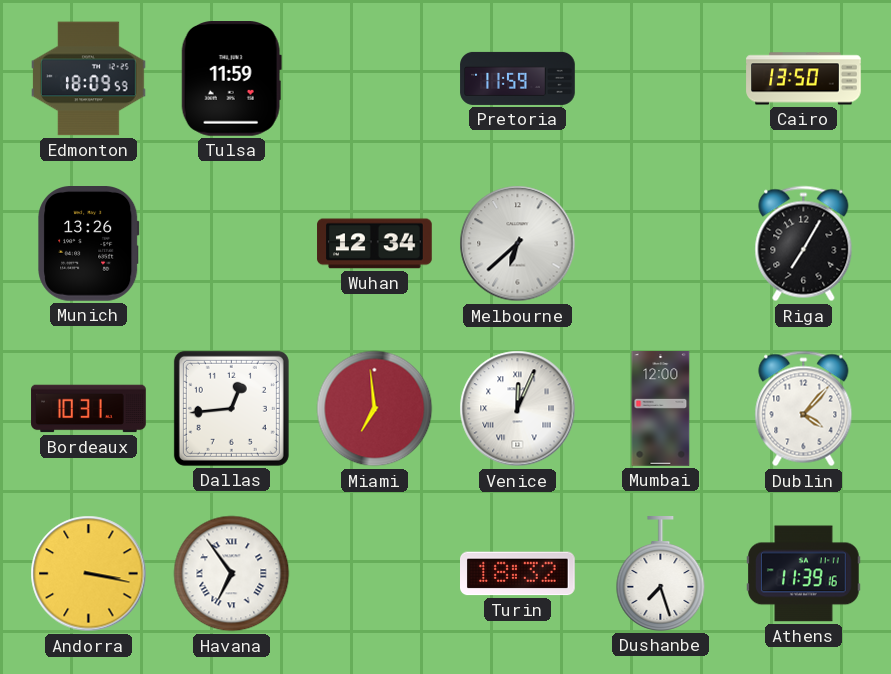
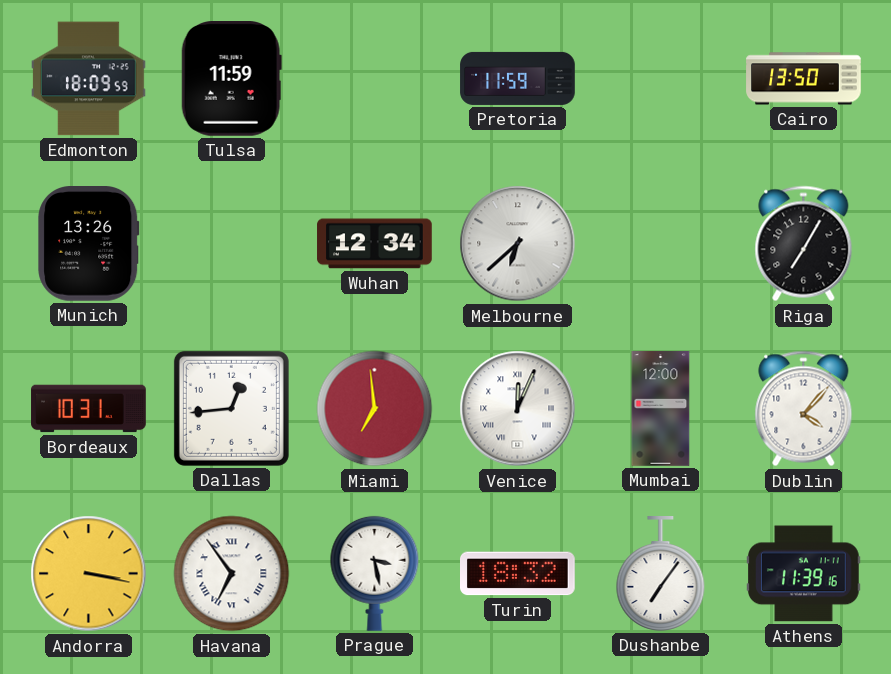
Prague: none -> 3:28
Dushanbe: 7:27 -> 7:06
